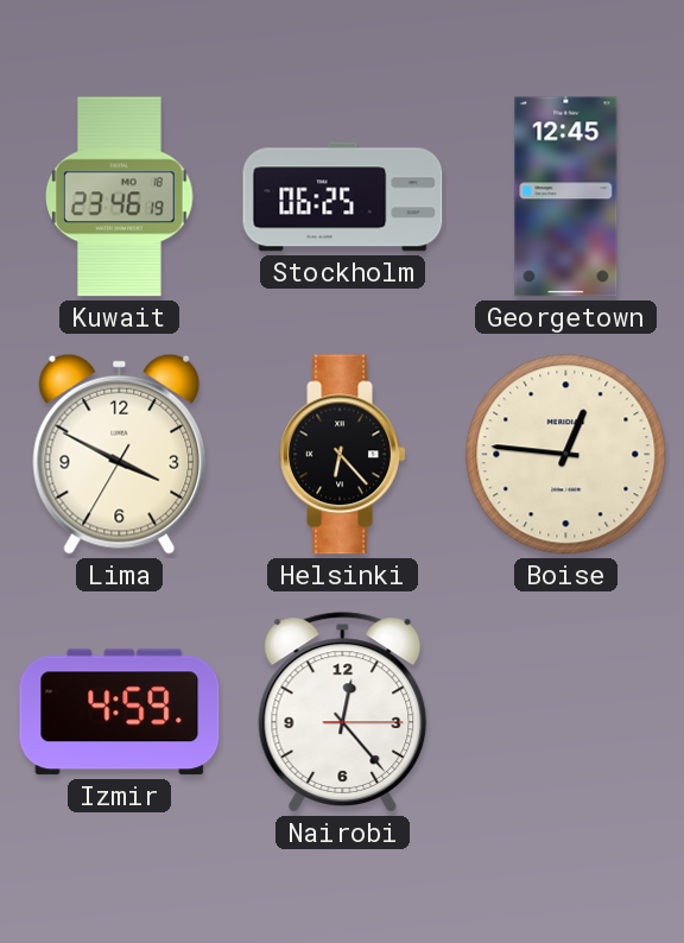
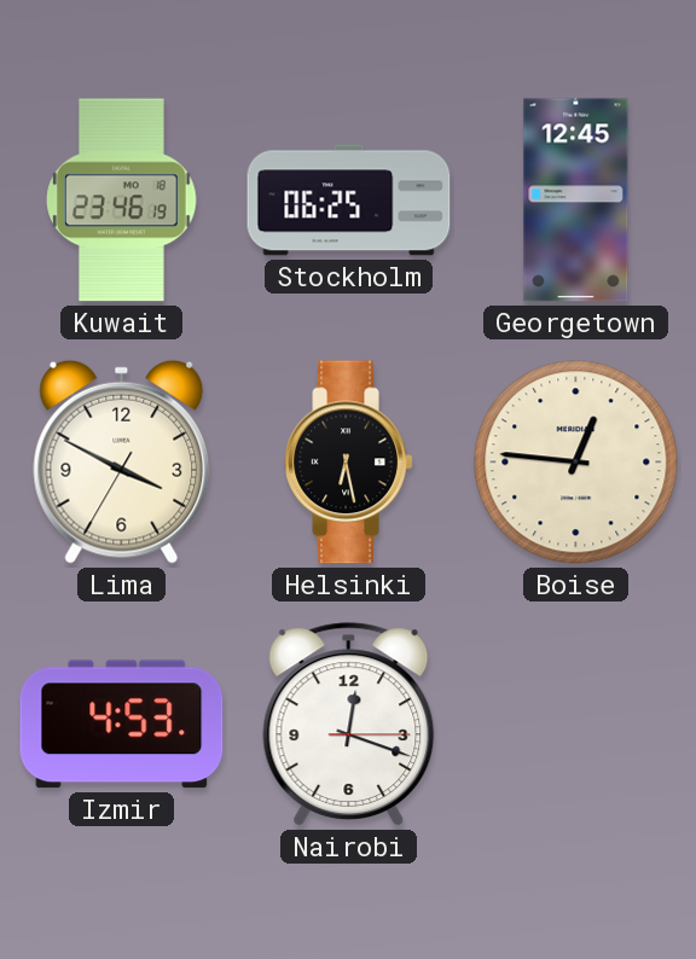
Helsinki: 6:23 -> 6:28
Izmir: 4:59 -> 4:53
Nairobi: 12:23 -> 12:18
